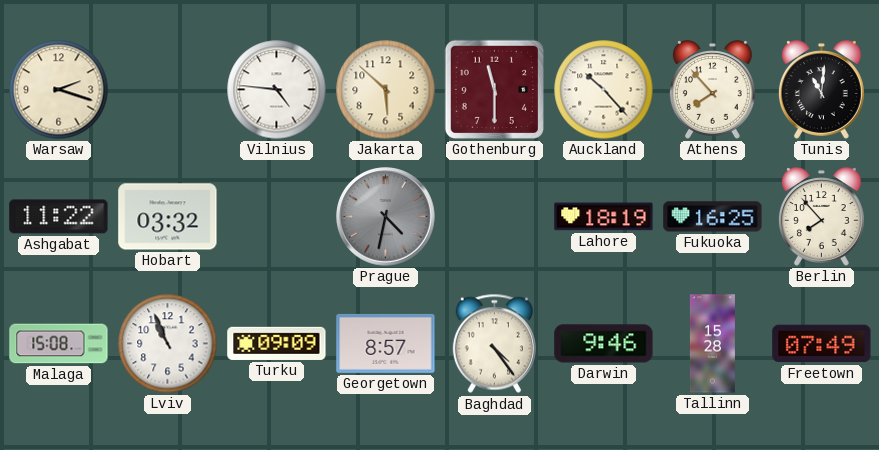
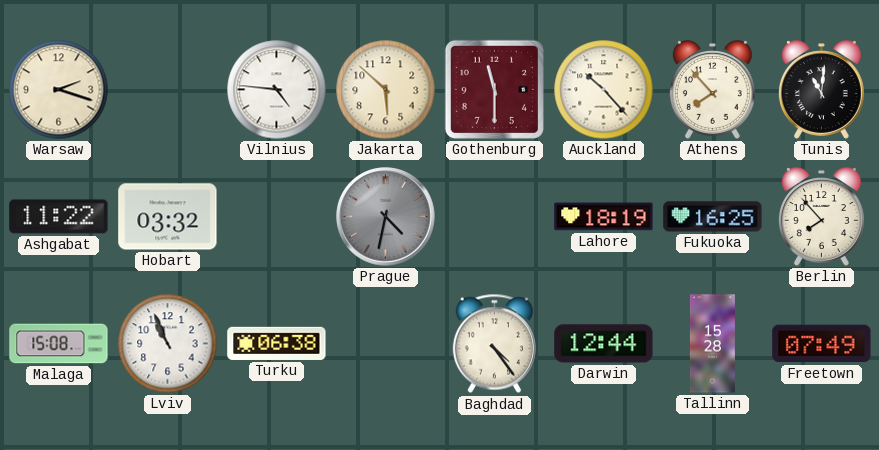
Turku: 09:09 -> 06:38
Georgetown: 8:57 -> none
Darwin: 9:46 -> 12:44
